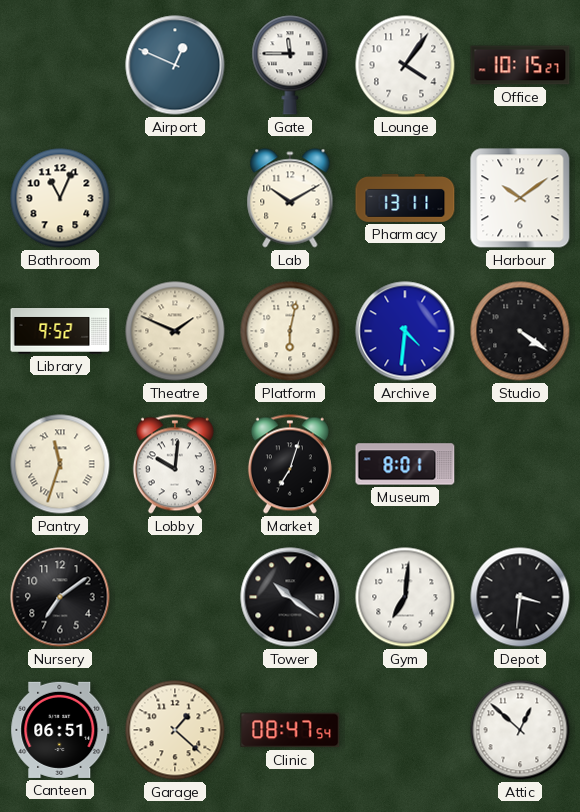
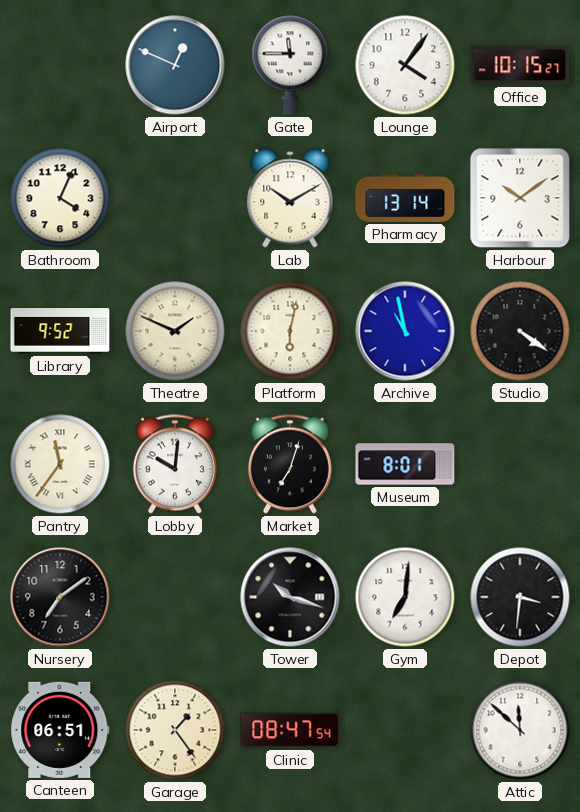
Bathroom: 11:04 -> 4:04
Pharmacy: 13:11 -> 13:14
Archive: 4:31 -> 10:58
Pantry: 11:33 -> 11:36
Tower: 10:21 -> 10:18
Garage: 1:22 -> 1:24
Attic: 12:52 -> 11:52
